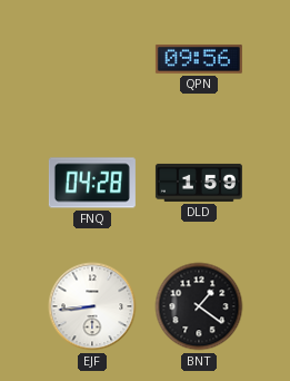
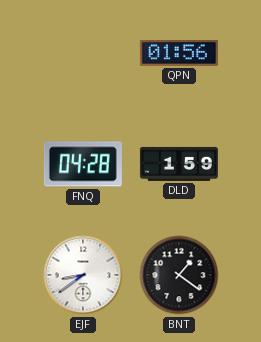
QPN: 09:56 -> 01:56
EJF: 8:44 -> 8:39
